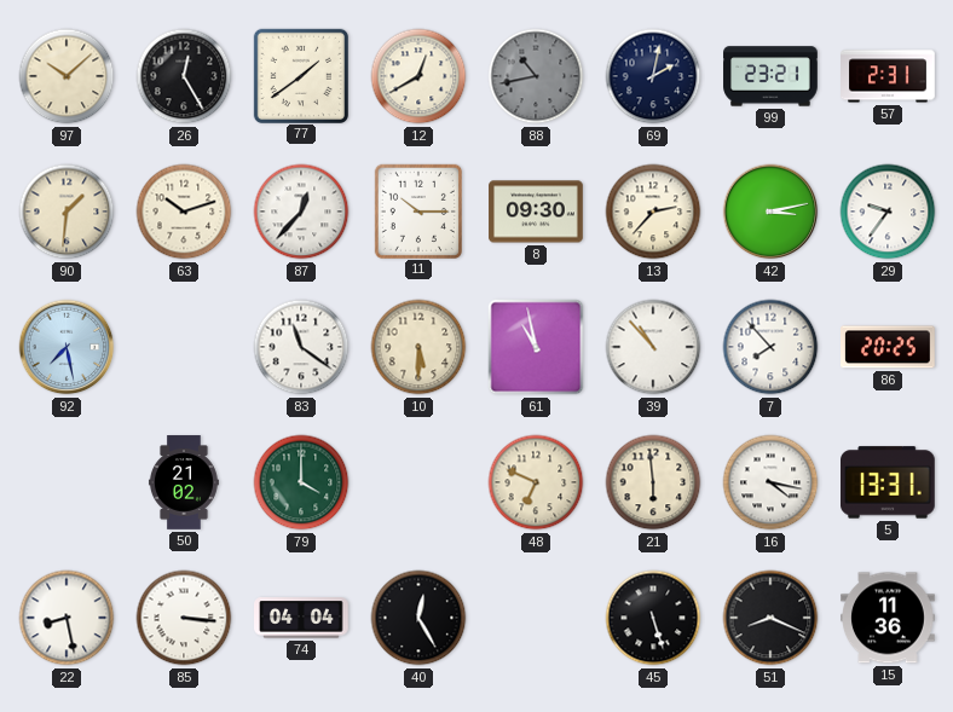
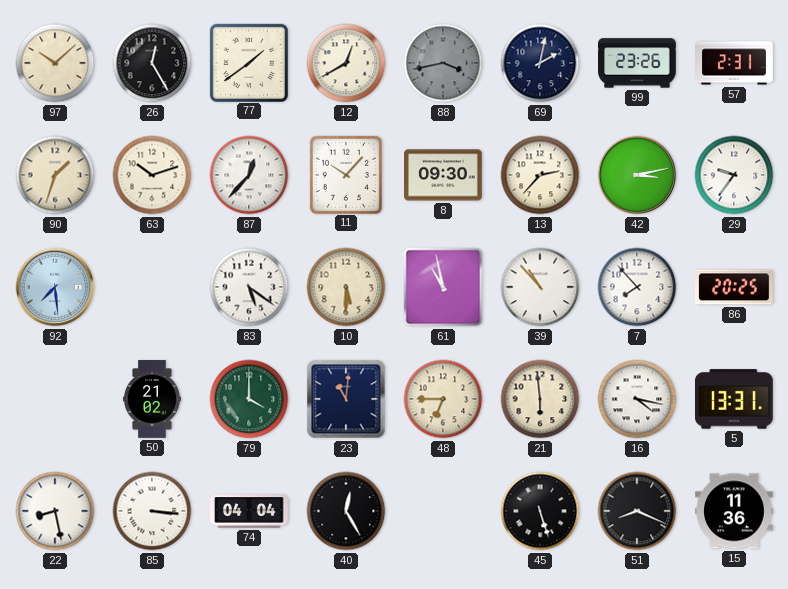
88: 10:43 -> 3:43
99: 23:21 -> 23:26
90: 1:31 -> 1:33
11: 10:15 -> 10:07
92: 7:28 -> 7:29
83: 11:21 -> 5:21
23: none -> 11:01
48: 6:49 -> 6:45
